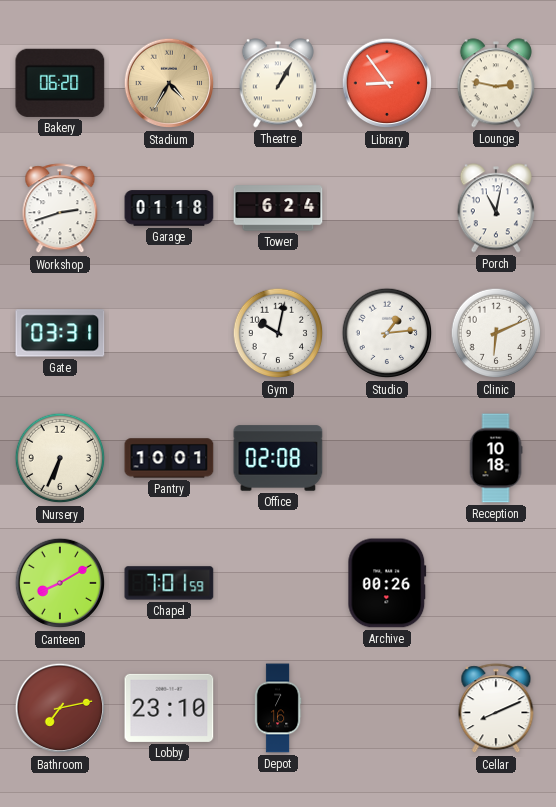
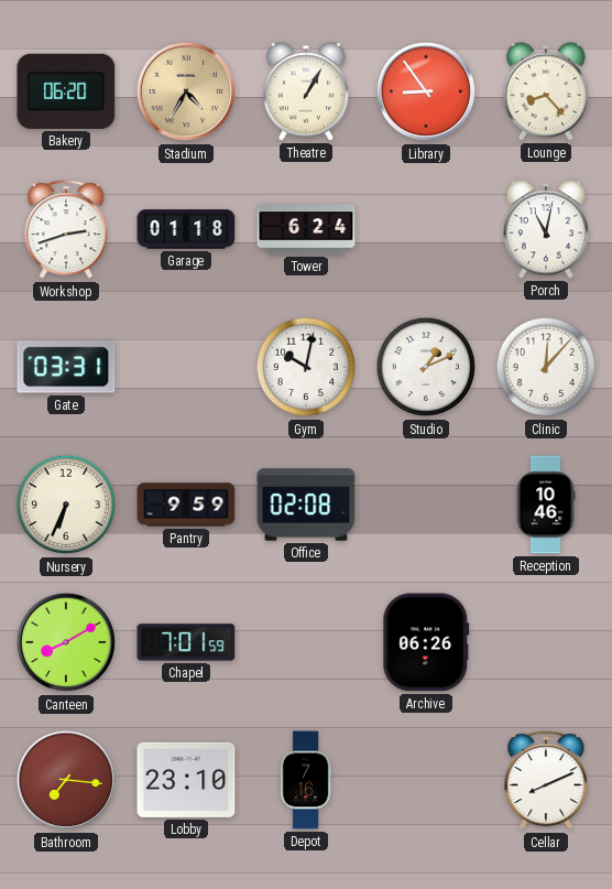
Lounge: 2:47 -> 8:23
Studio: 1:14 -> 1:11
Clinic: 6:11 -> 12:07
Pantry: 10:01 -> 9:59
Reception: 10:18 -> 10:46
Archive: 00:26 -> 06:26
Bathroom: 7:13 -> 7:16
